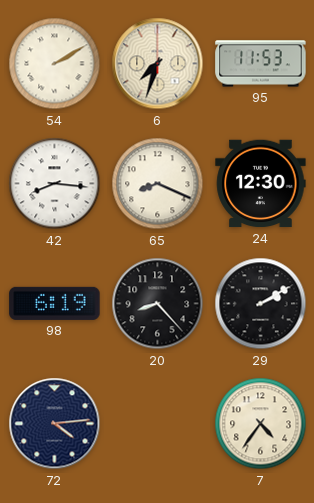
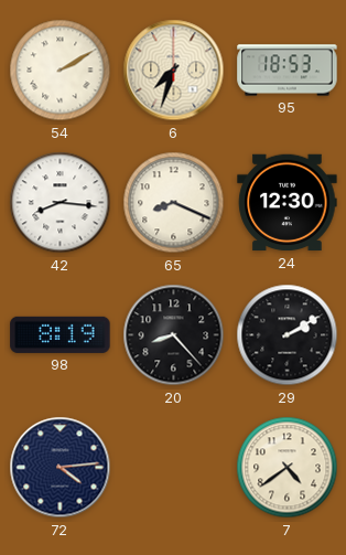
95: 11:53 -> 18:53
98: 6:19 -> 8:19
7: 4:36 -> 4:39
